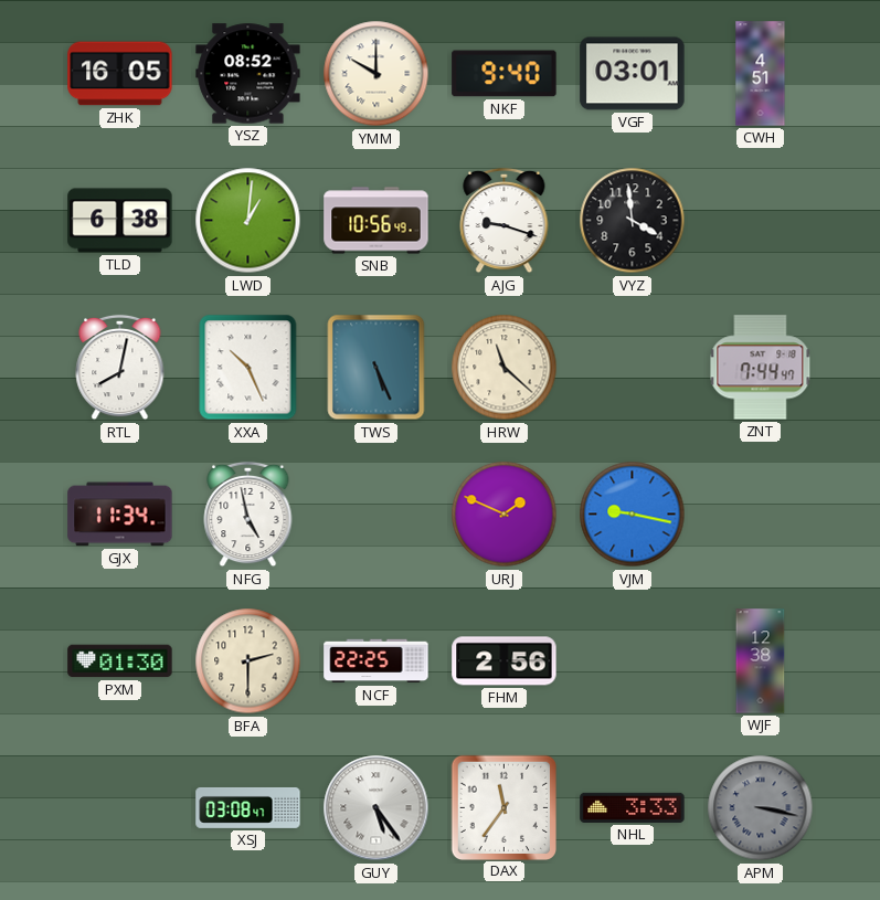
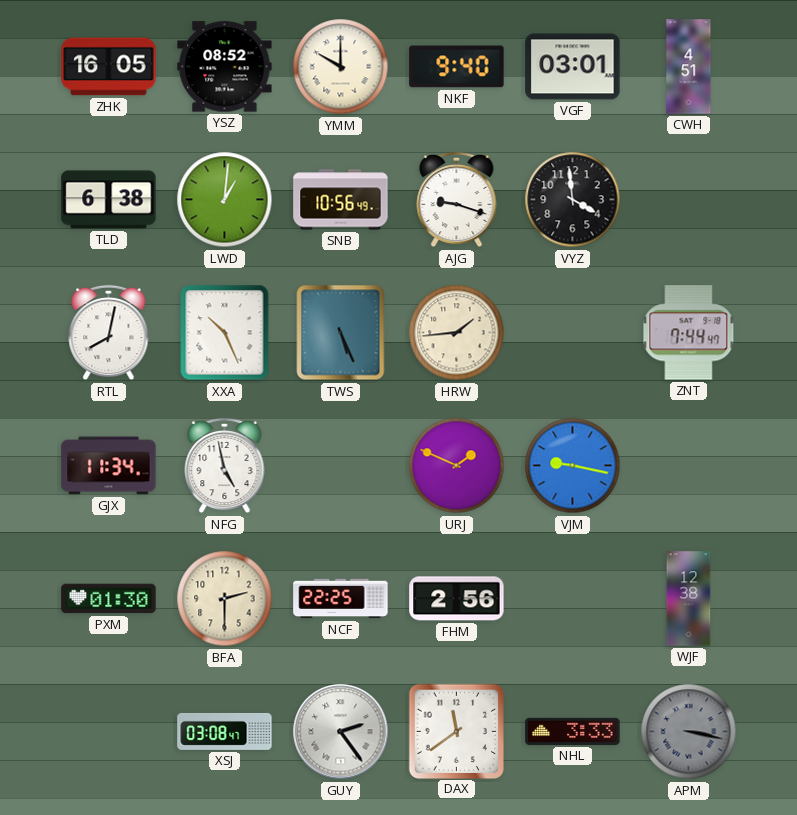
HRW: 11:22 -> 1:44
GUY: 5:24 -> 2:24
DAX: 11:36 -> 11:39
